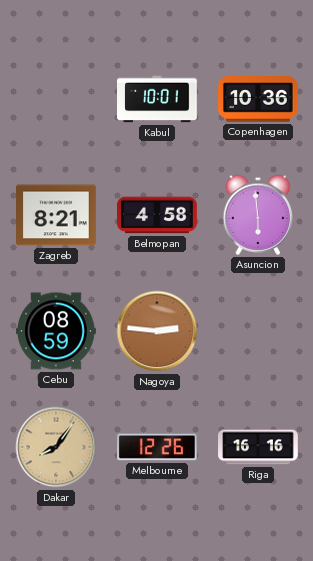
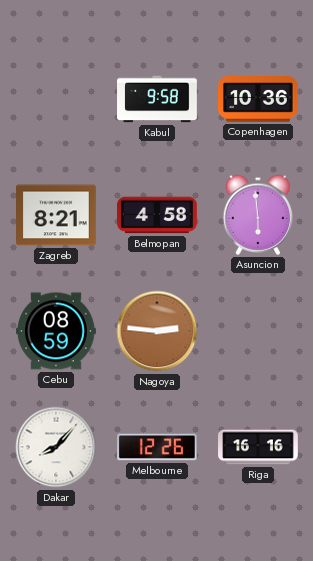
Kabul: 10:01 -> 9:58
Dakar: 8:06 -> 8:07
Dakar dial: champagne -> white
